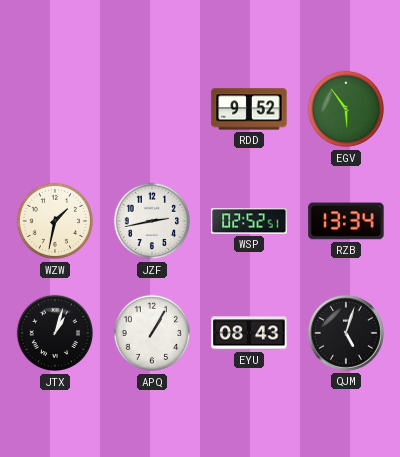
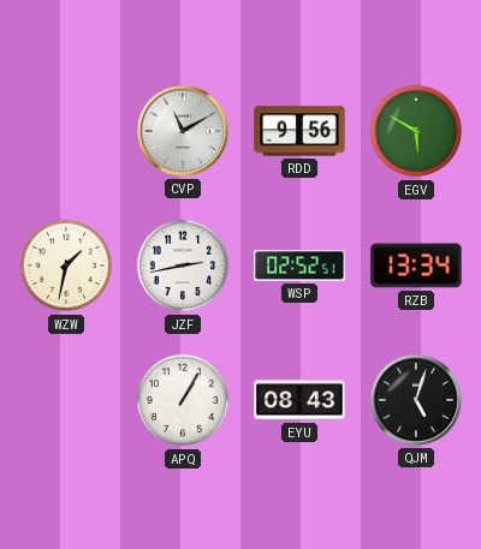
CVP: none -> 11:10
RDD: 9:52 -> 9:56
EGV: 5:54 -> 5:50
JTX: 1:03 -> none
